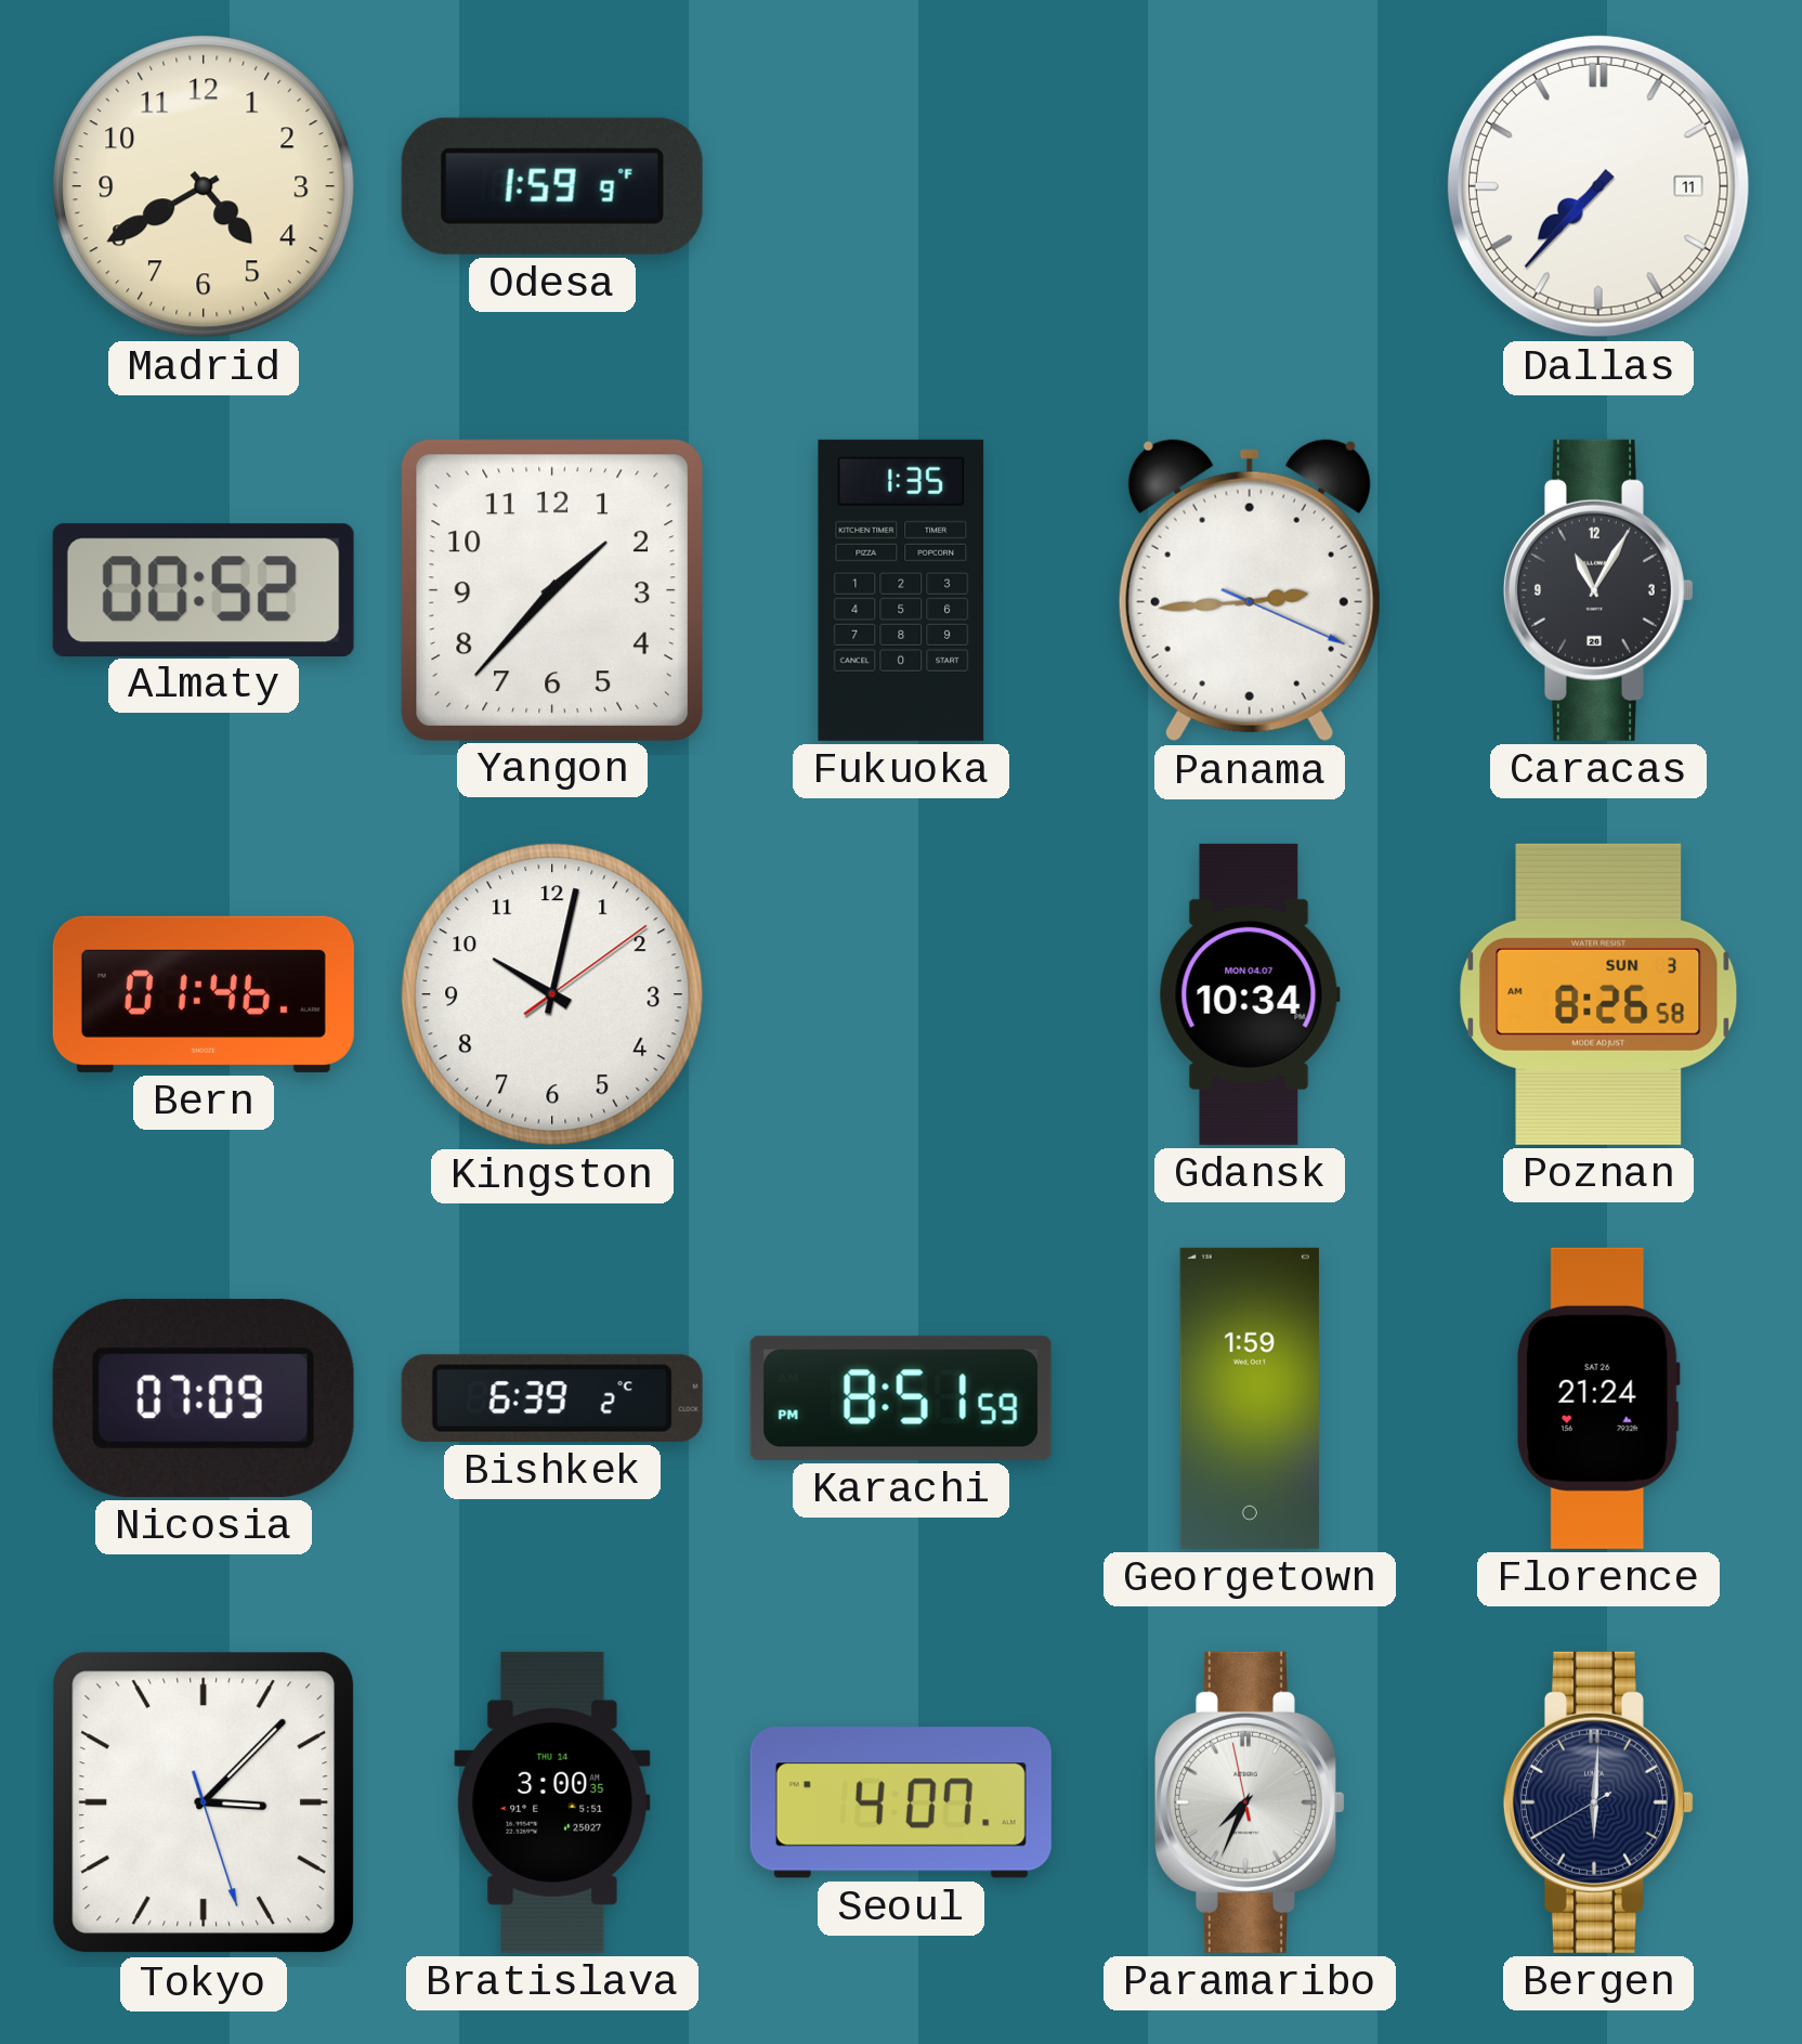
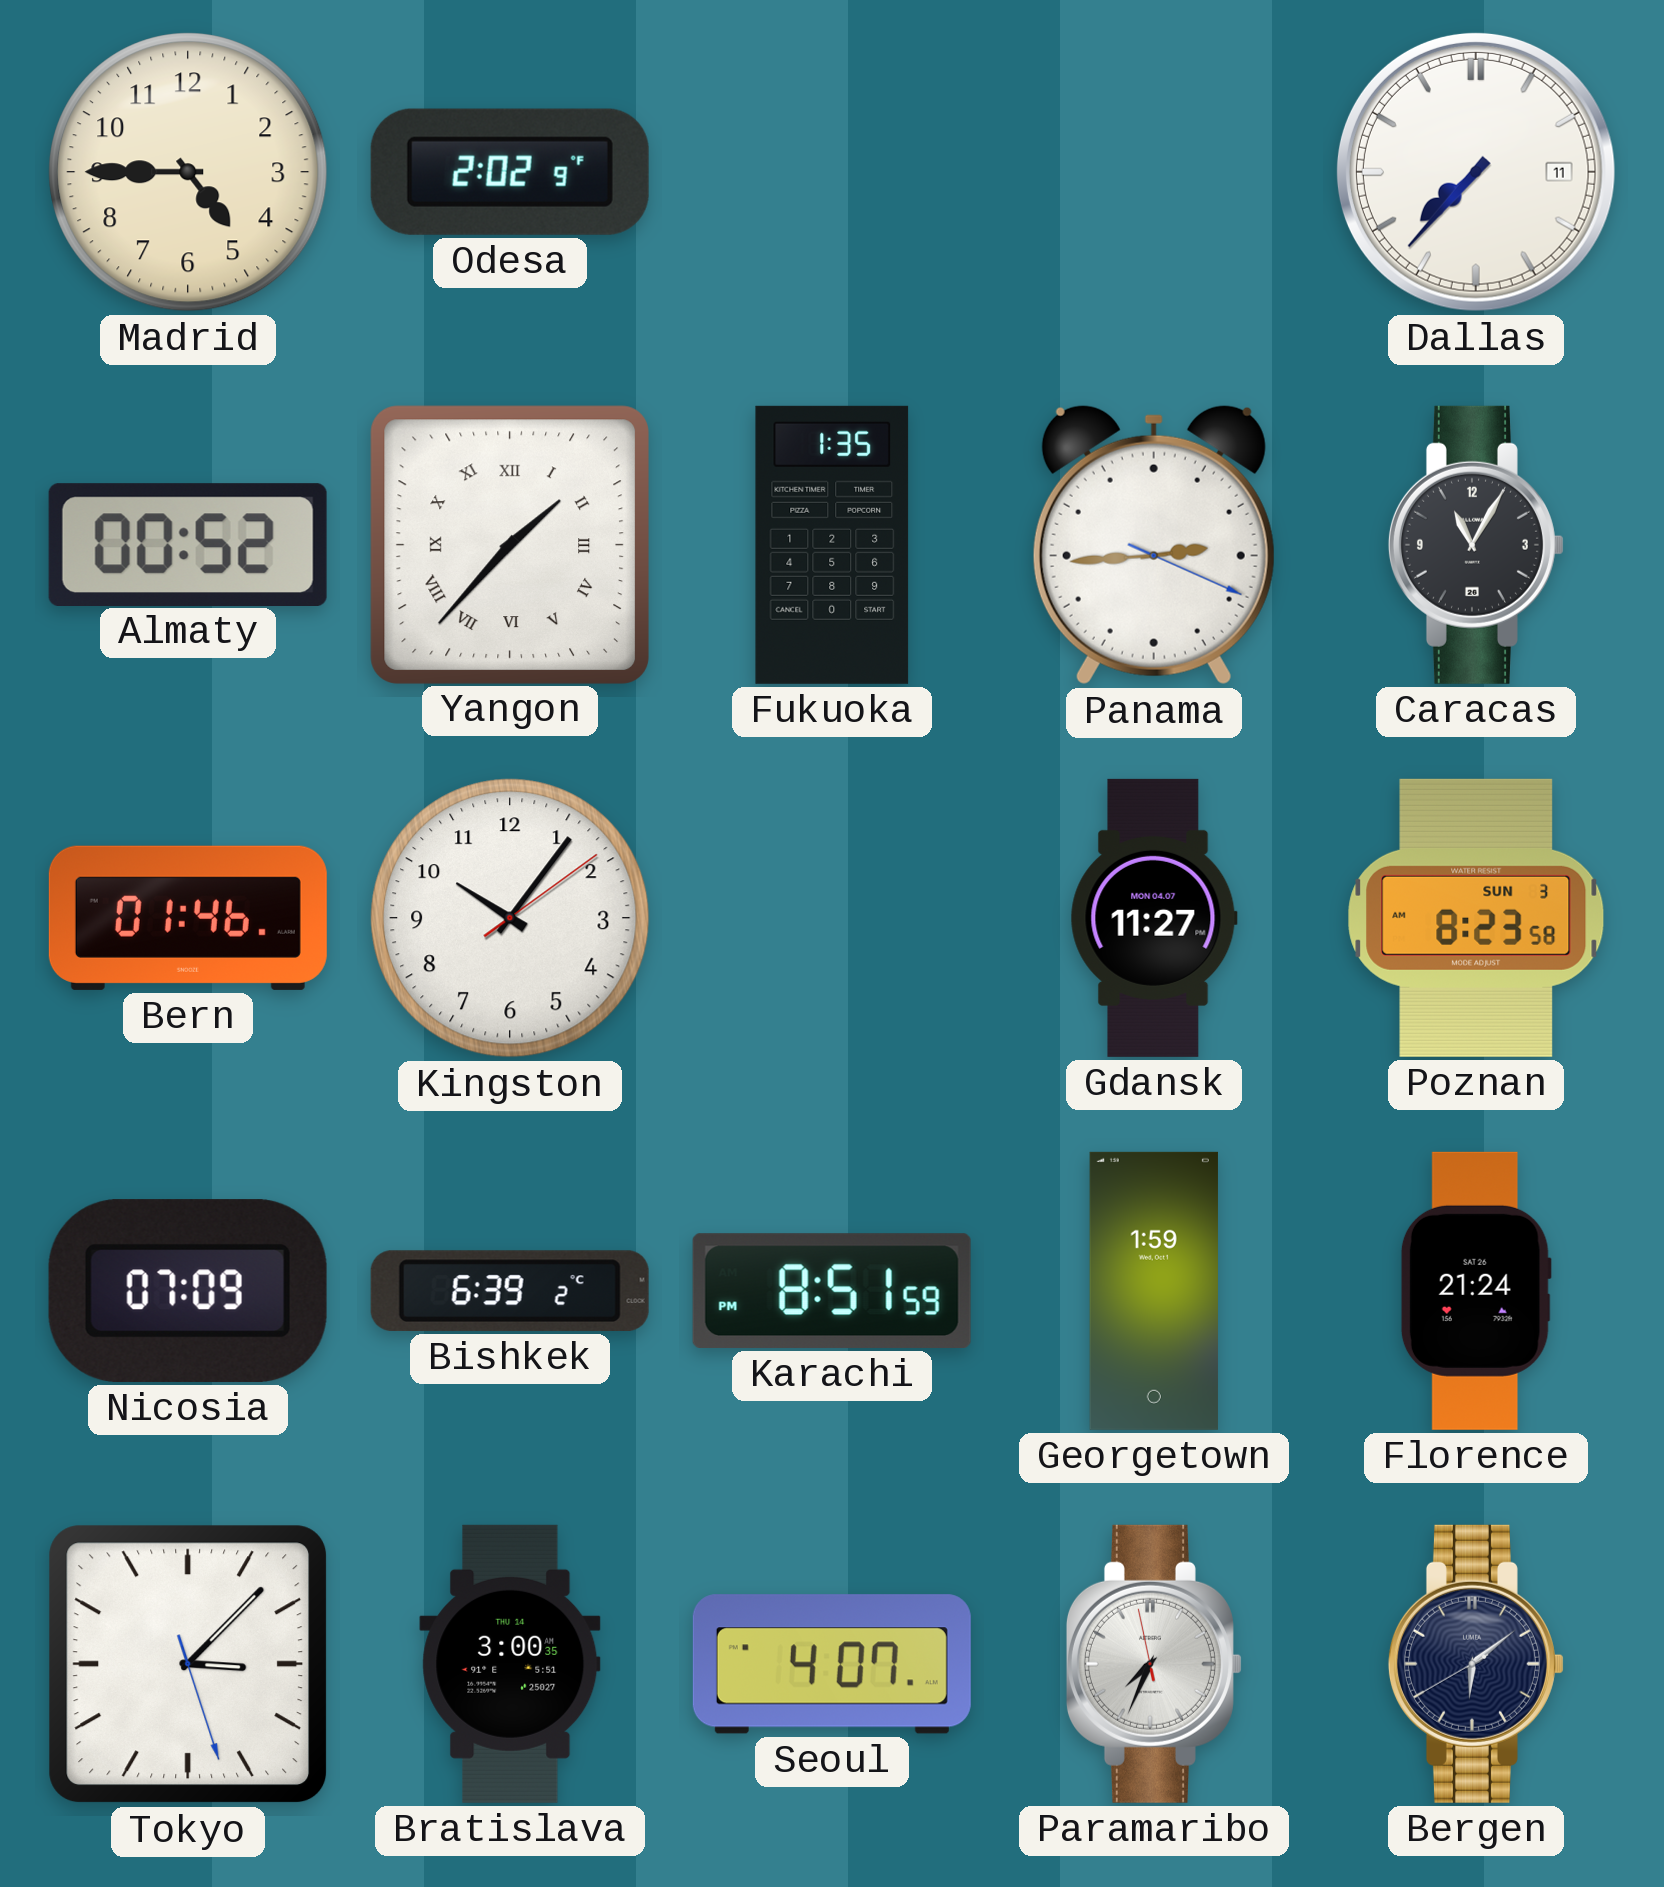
Madrid: 4:40 -> 4:45
Odesa: 1:59 -> 2:02
Yangon numerals: Arabic -> Roman
Kingston: 10:02 -> 10:06
Gdansk: 10:34 -> 11:27
Poznan: 8:26 -> 8:23
Bergen: 6:00 -> 6:08
